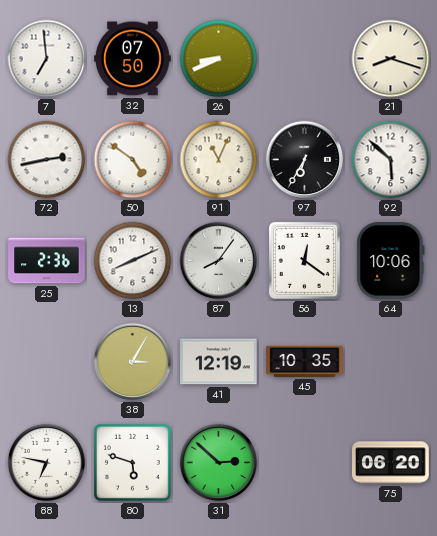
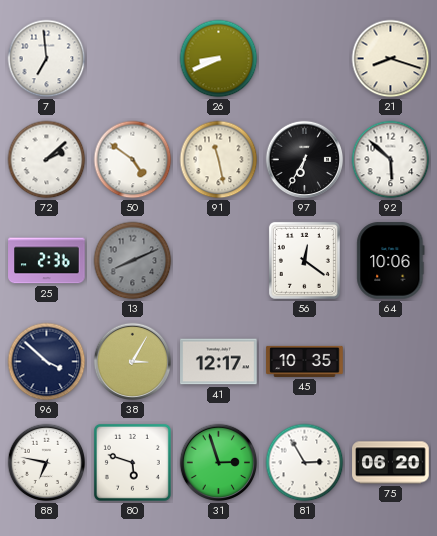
32: 07:50 -> none
72: 2:43 -> 2:08
91: 11:04 -> 11:28
13 dial: white -> grey
87: 8:06 -> none
96: none -> 3:52
41: 12:19 -> 12:17
31: 2:52 -> 2:57
81: none -> 2:55
